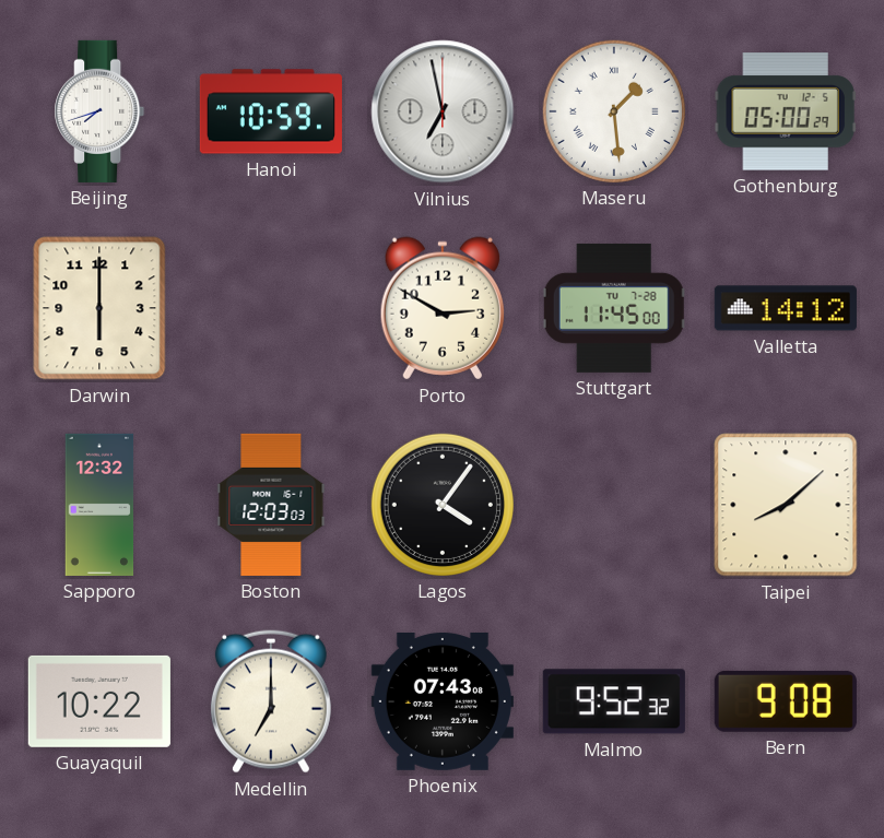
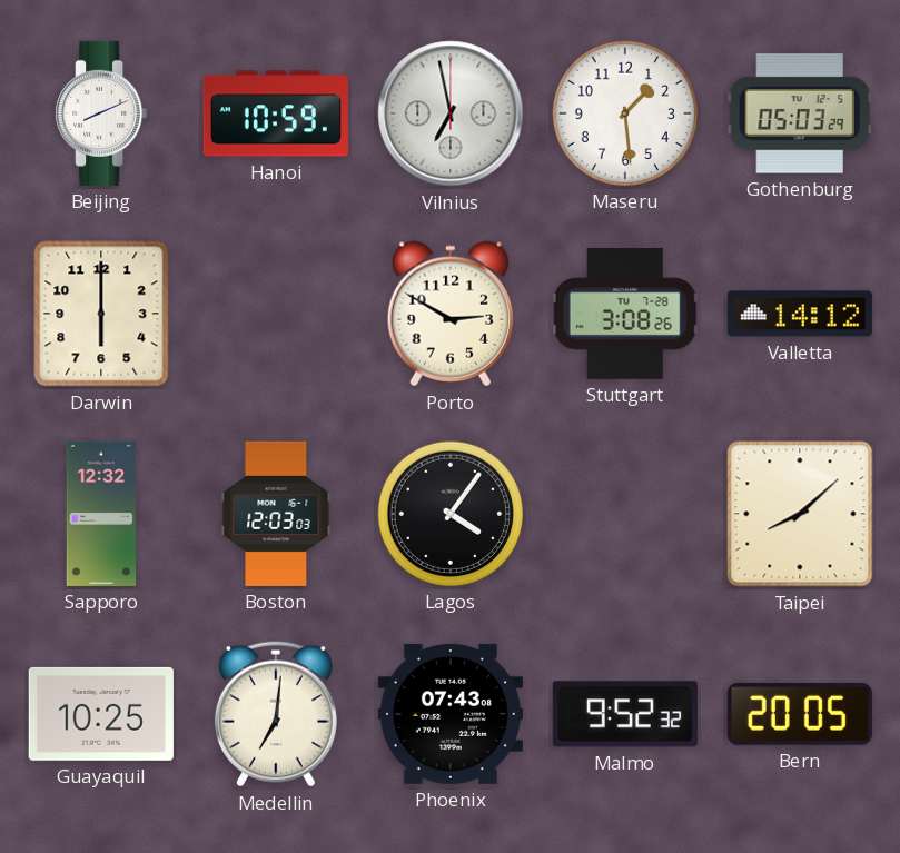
Beijing: 7:42 -> 8:11
Maseru numerals: Roman -> Arabic
Gothenburg: 05:00 -> 05:03
Stuttgart: 11:45 -> 3:08
Guayaquil: 10:22 -> 10:25
Medellin: 7:00 -> 7:01
Bern: 9:08 -> 20:05
